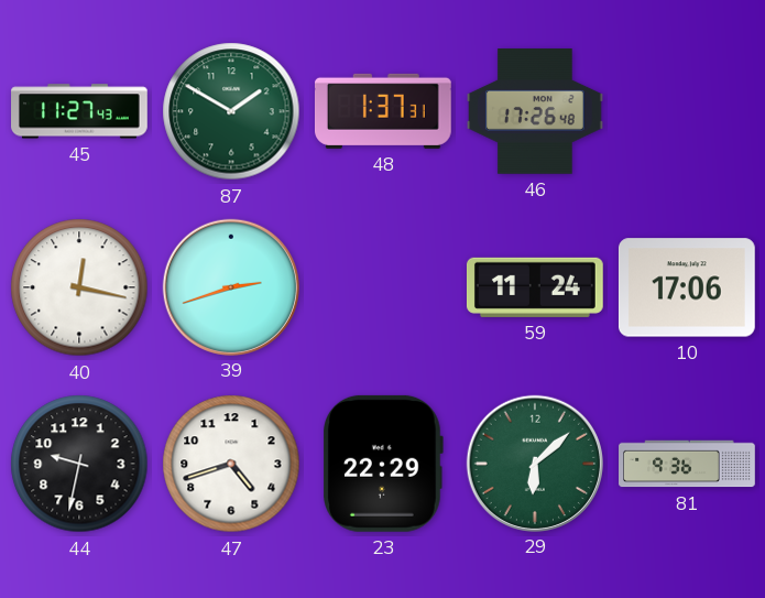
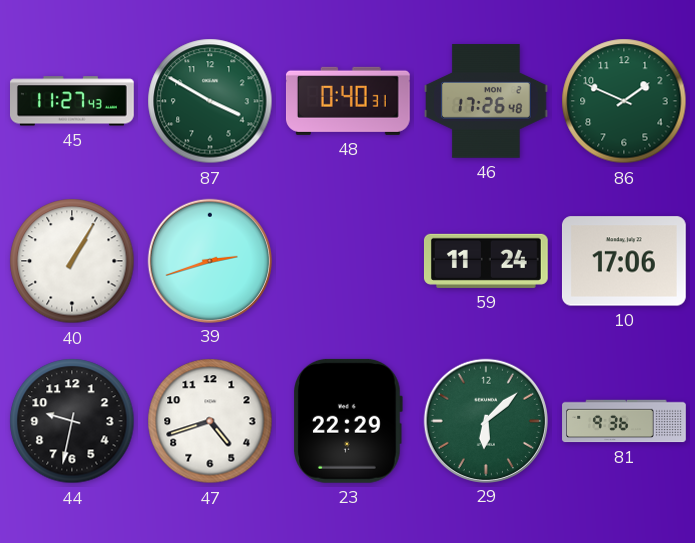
87: 1:50 -> 3:50
48: 1:37 -> 0:40
86: none -> 1:49
40: 12:17 -> 1:05
